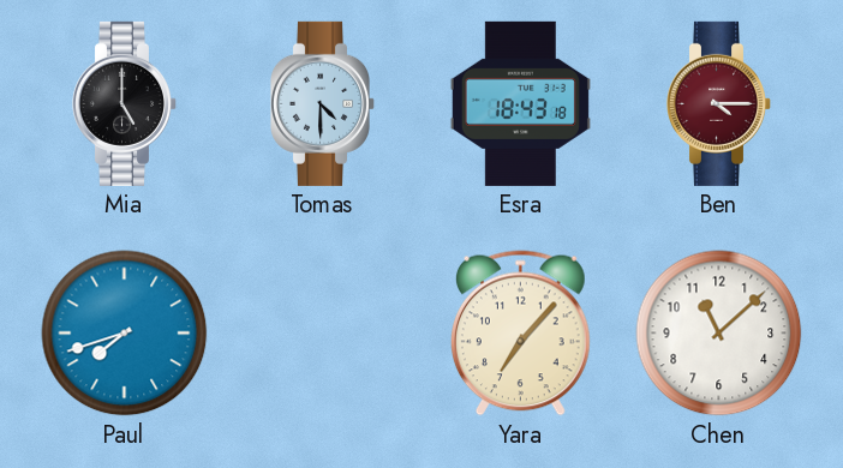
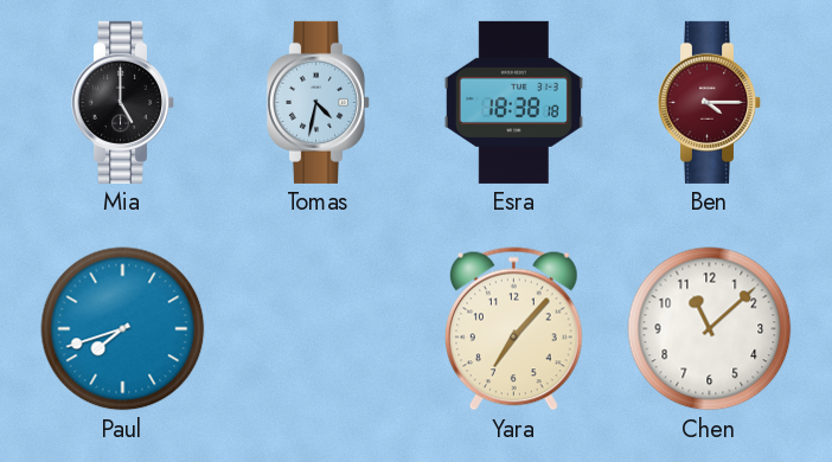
Tomas: 4:30 -> 4:32
Esra: 18:43 -> 18:38
